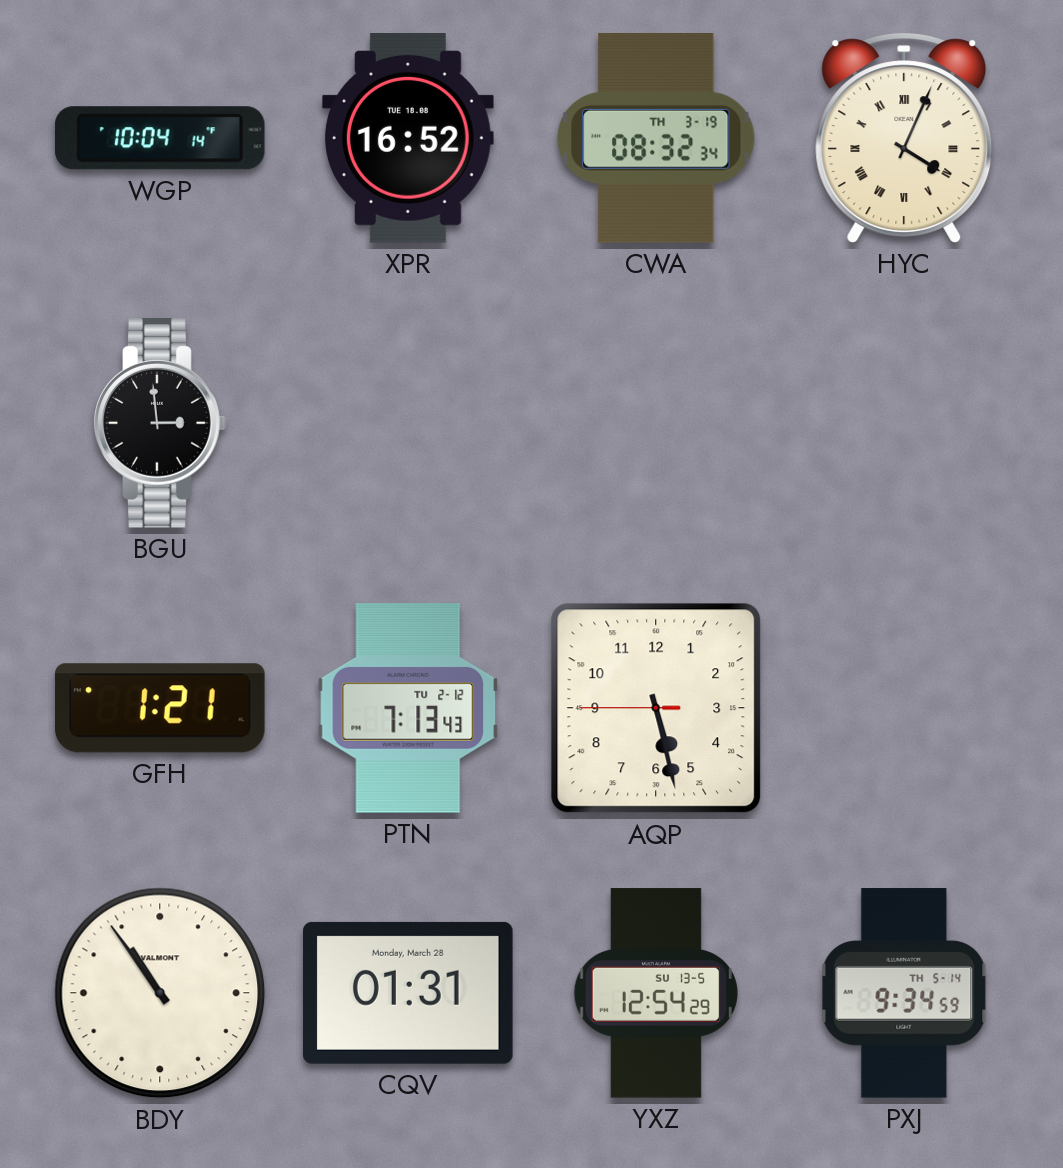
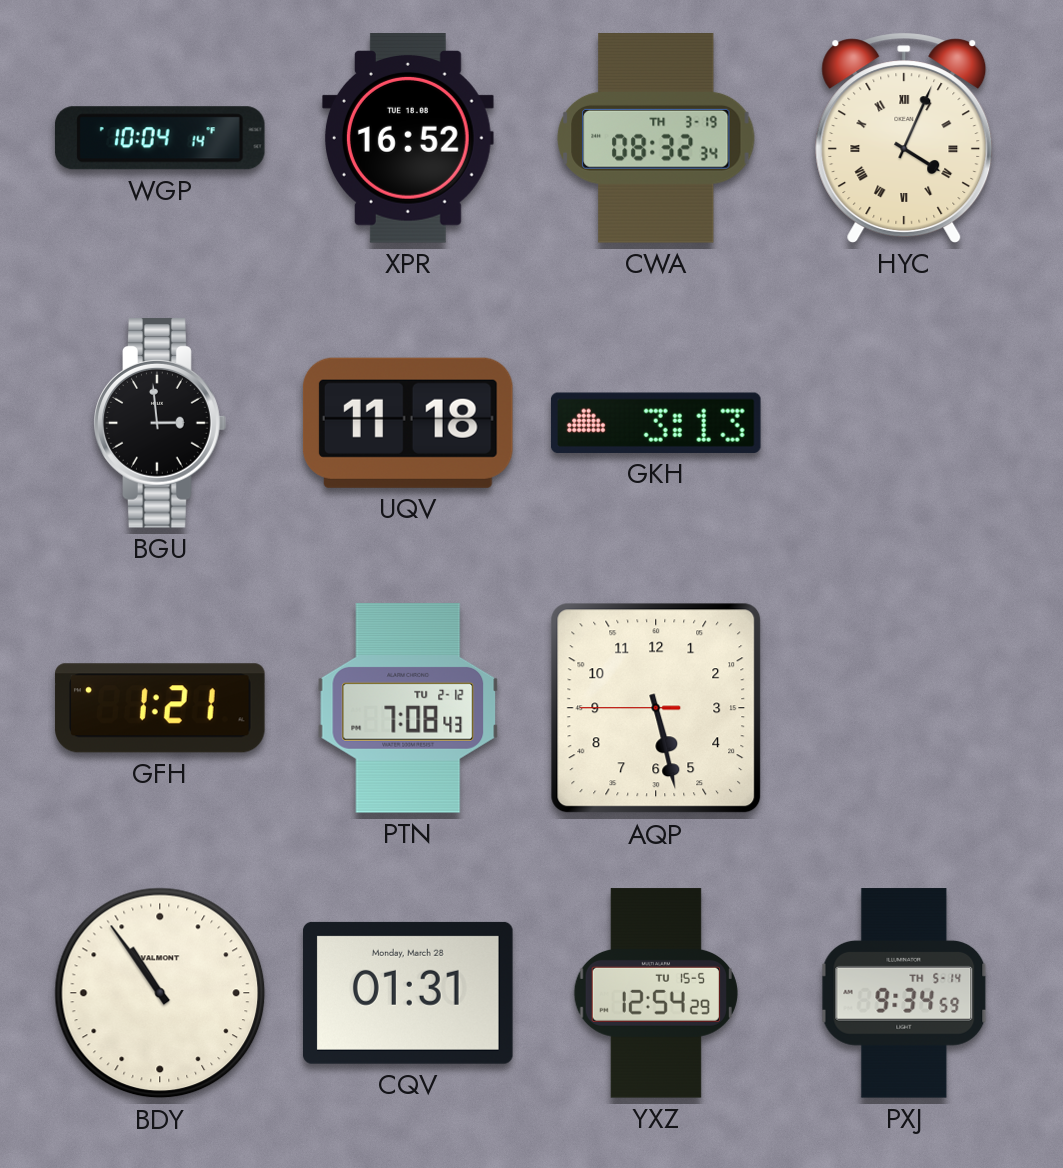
UQV: none -> 11:18
GKH: none -> 3:13
PTN: 7:13 -> 7:08
YXZ date: SU 13-5 -> TU 15-5
